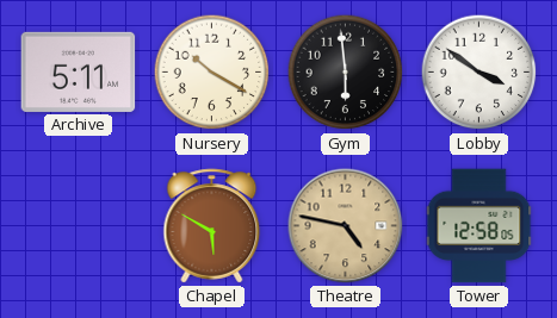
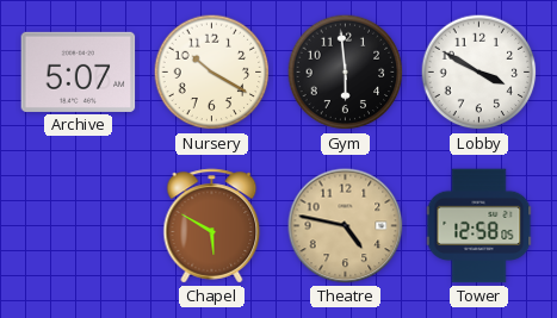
Archive: 5:11 -> 5:07
Lobby: 3:51 -> 3:50
